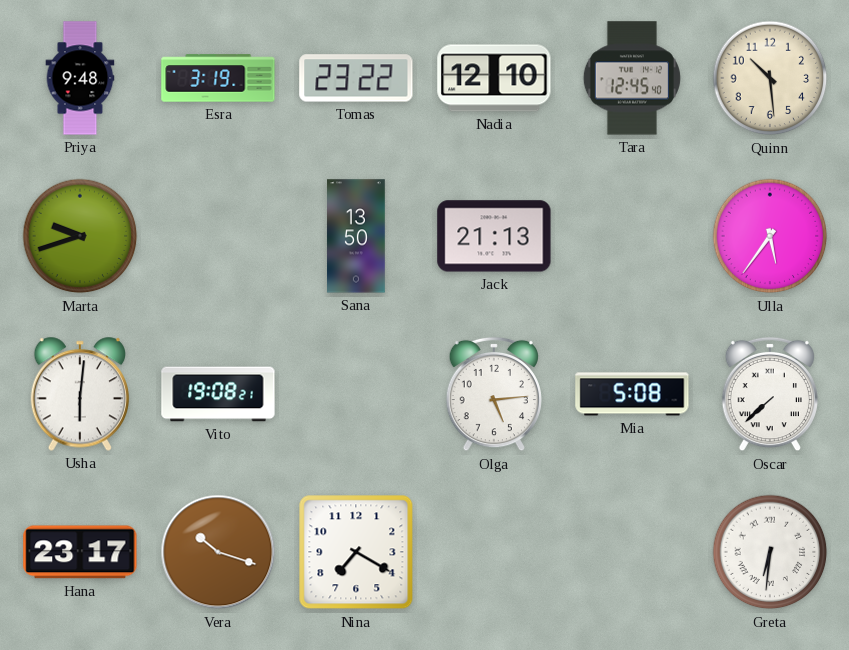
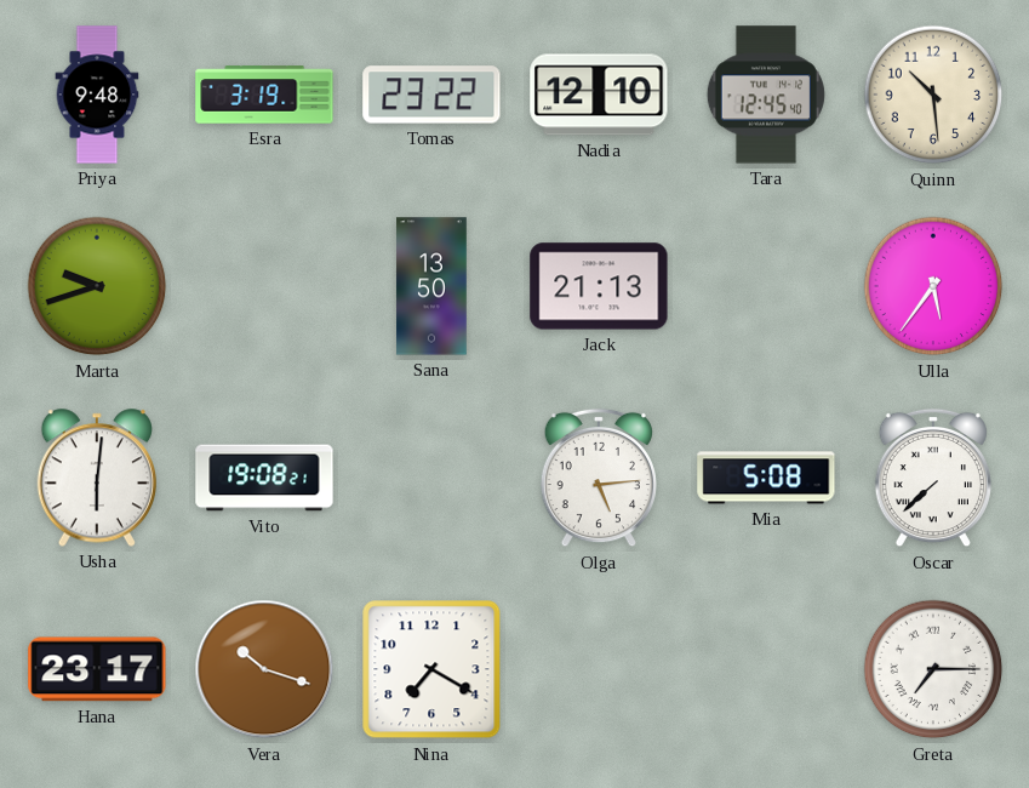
Greta: 6:31 -> 7:15
